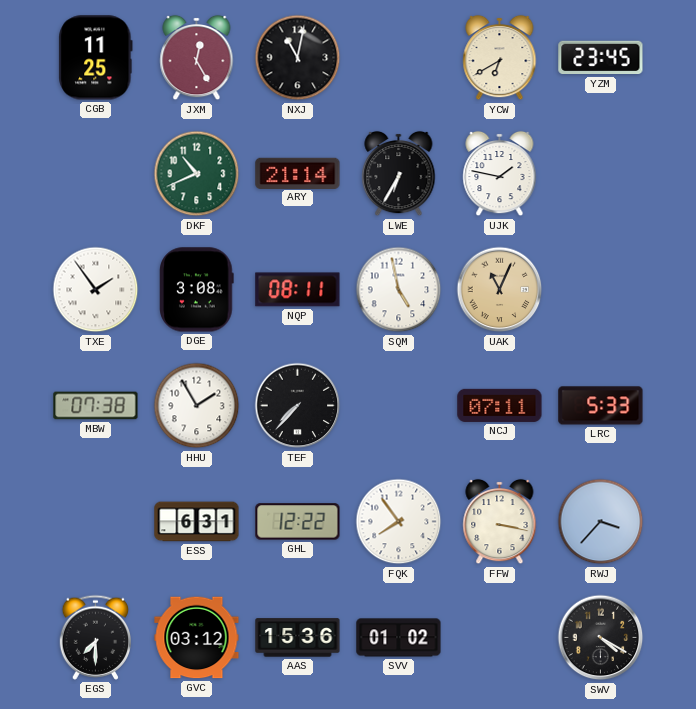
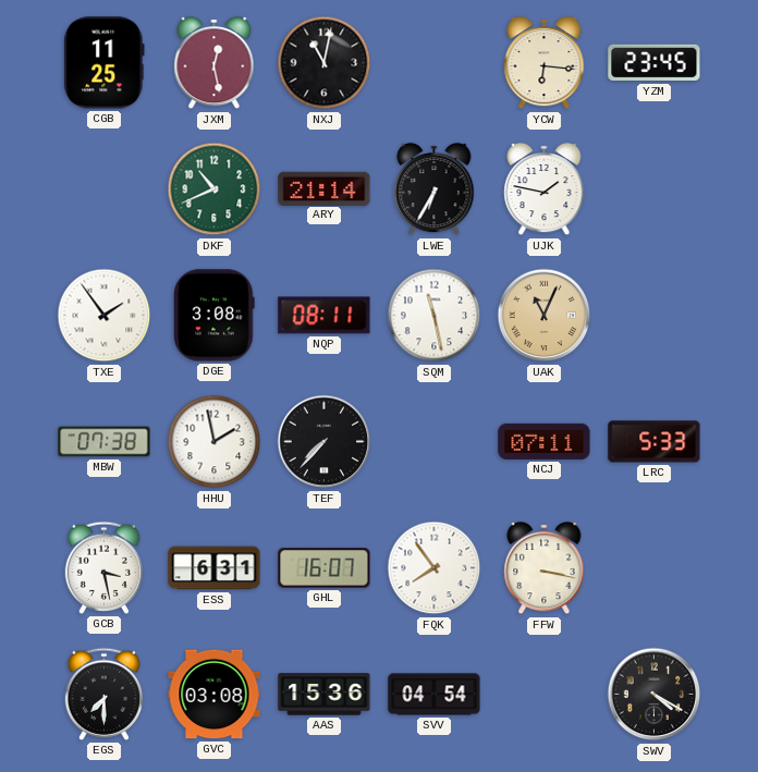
JXM: 12:25 -> 12:28
YCW: 6:40 -> 6:16
SQM: 4:58 -> 11:28
HHU: 1:55 -> 1:58
GCB: none -> 3:28
GHL: 12:22 -> 16:07
RWJ: 3:37 -> none
GVC: 03:12 -> 03:08
SVV: 01:02 -> 04:54
